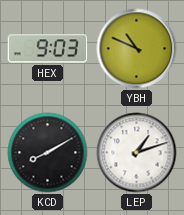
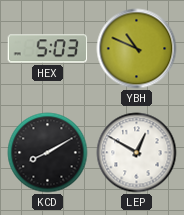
HEX: 9:03 -> 5:03
LEP: 1:12 -> 12:50
